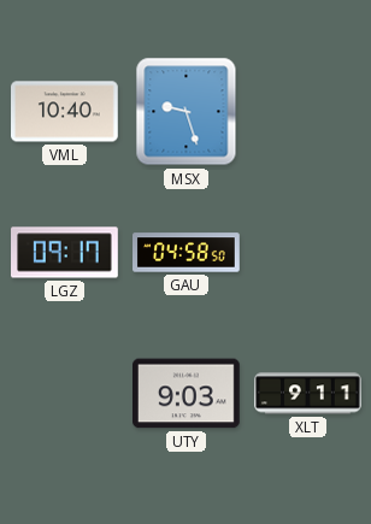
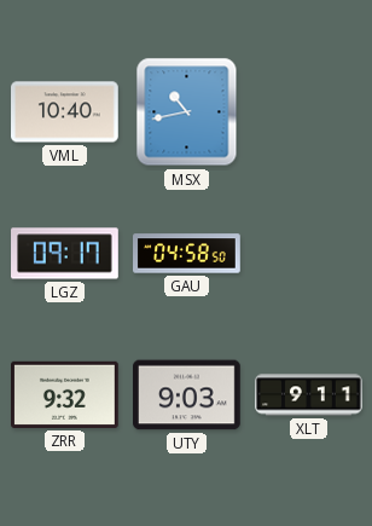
MSX: 9:27 -> 10:43
ZRR: none -> 9:32
